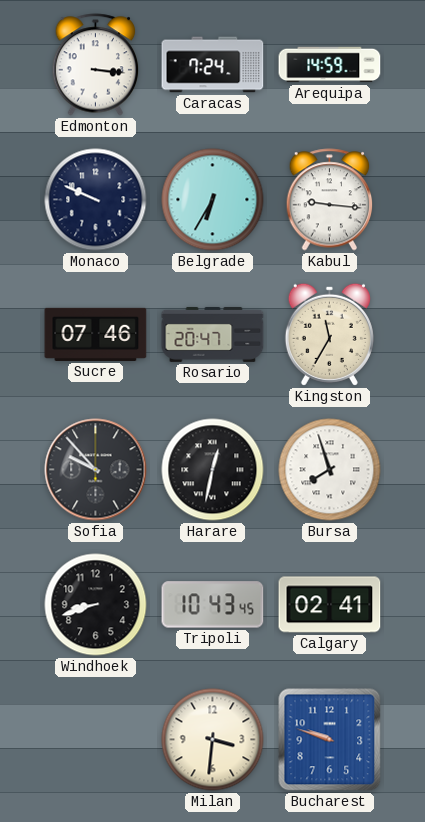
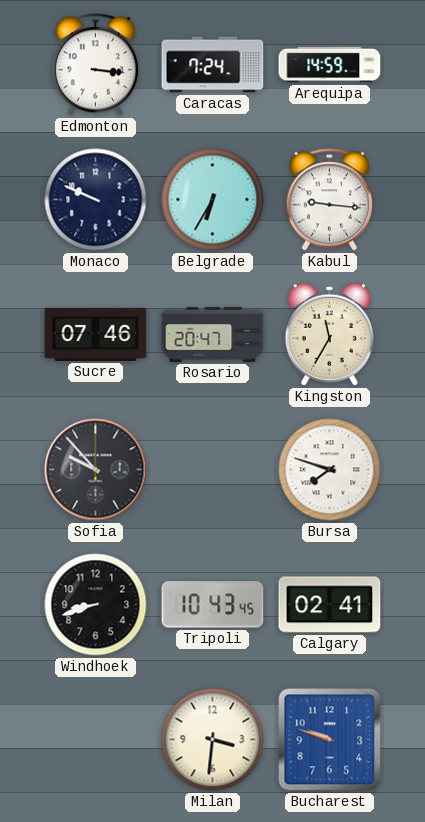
Harare: 12:32 -> none
Bursa: 7:57 -> 7:48
